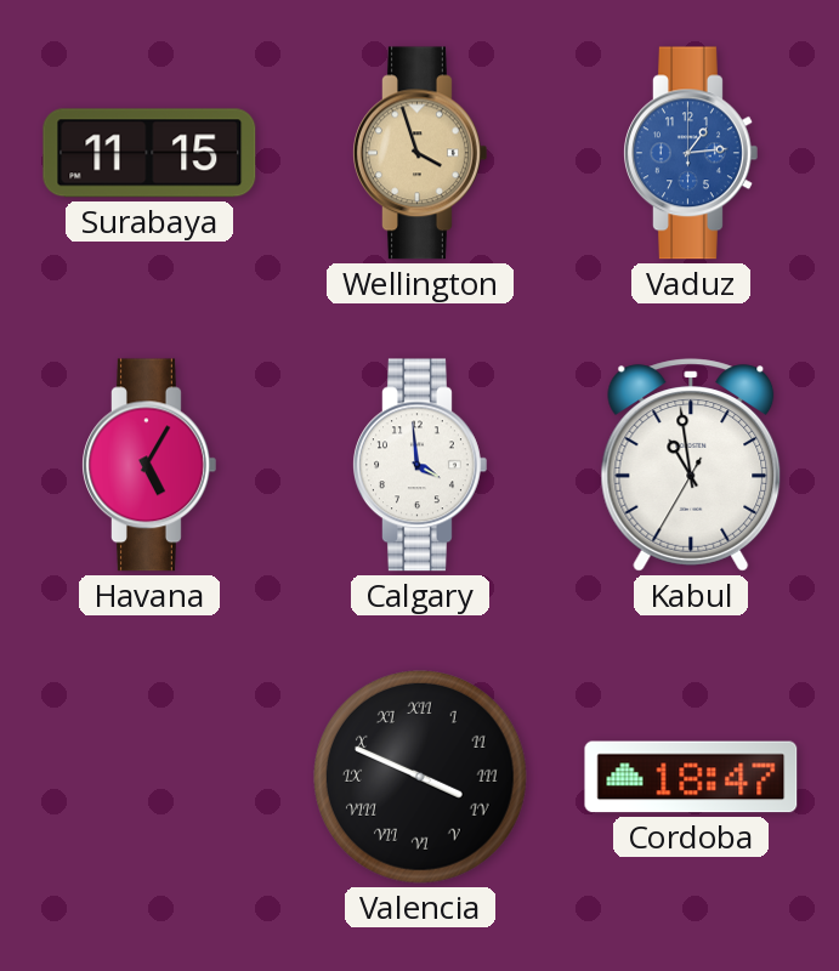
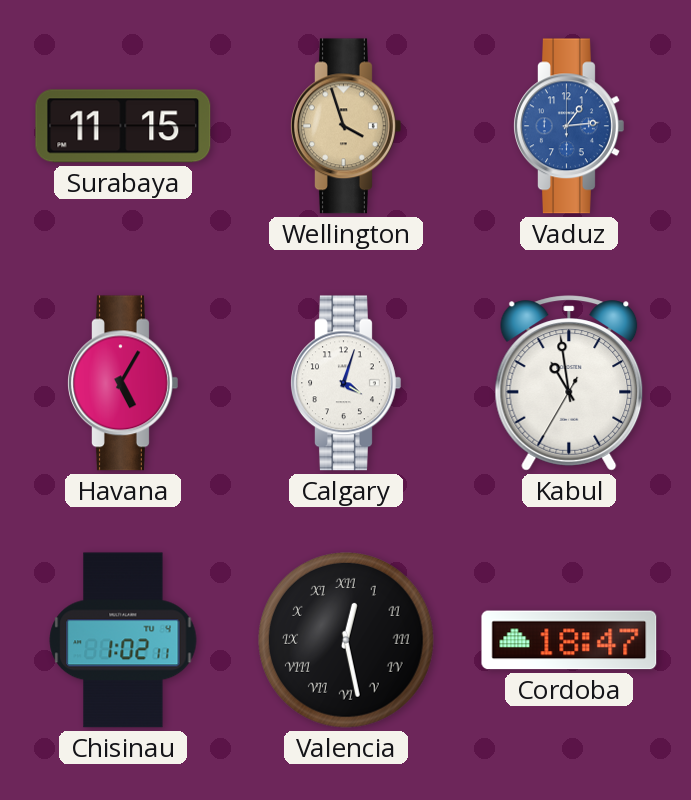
Calgary: 3:59 -> 4:03
Chisinau: none -> 1:02
Valencia: 3:49 -> 12:28
